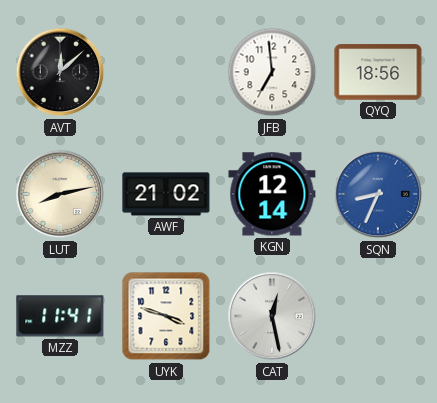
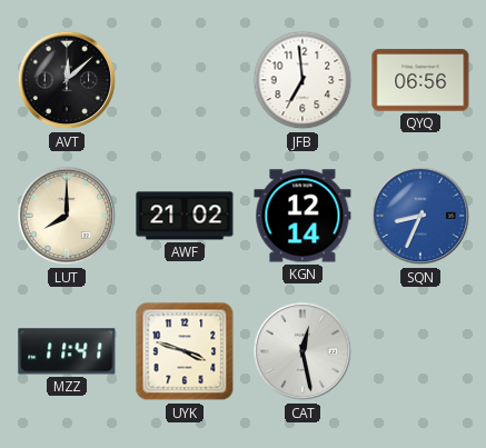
QYQ: 18:56 -> 06:56
LUT: 8:13 -> 8:00
